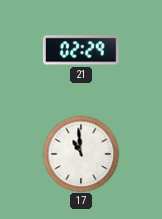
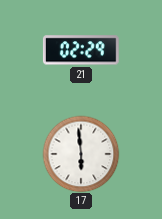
17: 10:59 -> 5:59
